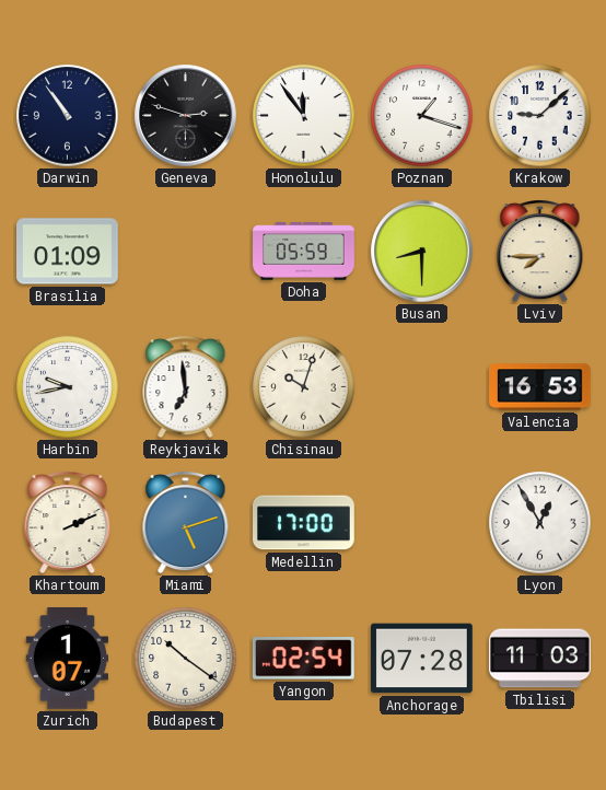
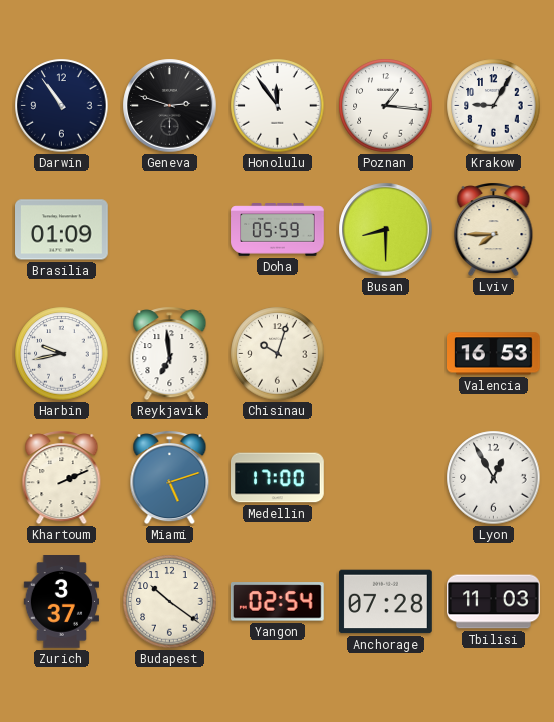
Poznan: 1:18 -> 1:16
Krakow: 9:08 -> 9:05
Zurich: 1:07 -> 3:37
